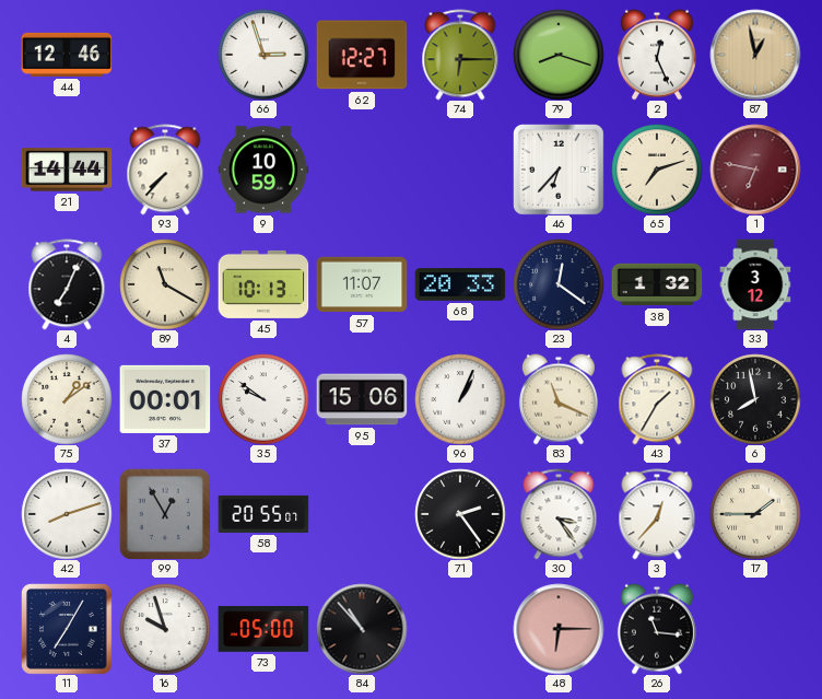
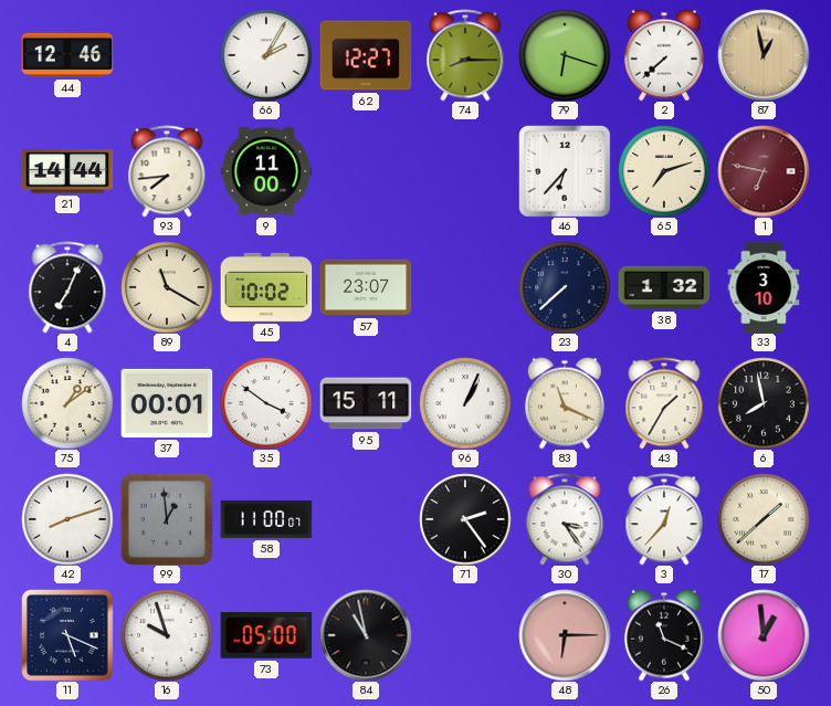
66: 2:57 -> 2:05
74: 6:15 -> 8:15
79: 8:18 -> 6:18
2: 12:26 -> 7:38
93: 7:37 -> 7:44
9: 10:59 -> 11:00
45: 10:13 -> 10:02
57: 11:07 -> 23:07
68: 20:33 -> none
23: 12:21 -> 7:38
33: 3:12 -> 3:10
35: 9:51 -> 3:51
95: 15:06 -> 15:11
99: 12:55 -> 12:59
58: 20:55 -> 11:00
17: 1:45 -> 1:38
11: 7:05 -> 5:19
84: 10:53 -> 10:58
26: 11:16 -> 11:19
50: none -> 12:59
